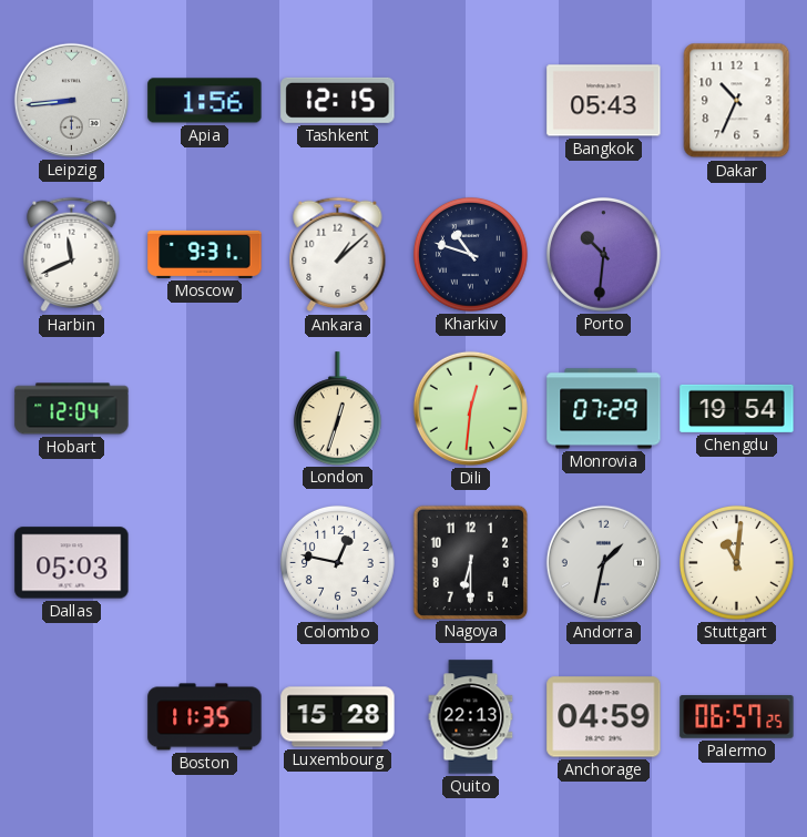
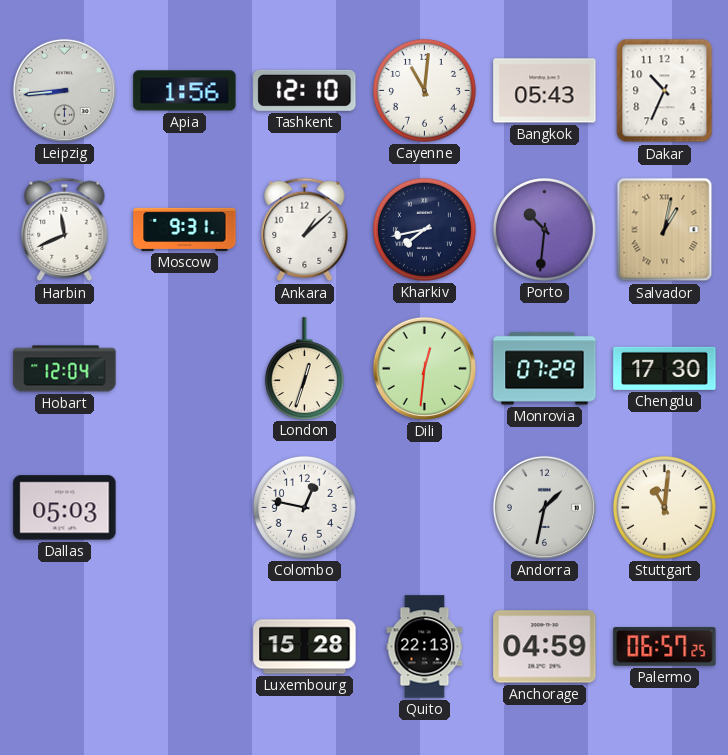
Tashkent: 12:15 -> 12:10
Cayenne: none -> 11:01
Kharkiv: 10:48 -> 7:43
Salvador: none -> 1:02
Chengdu: 19:54 -> 17:30
Nagoya: 6:30 -> none
Boston: 11:35 -> none
